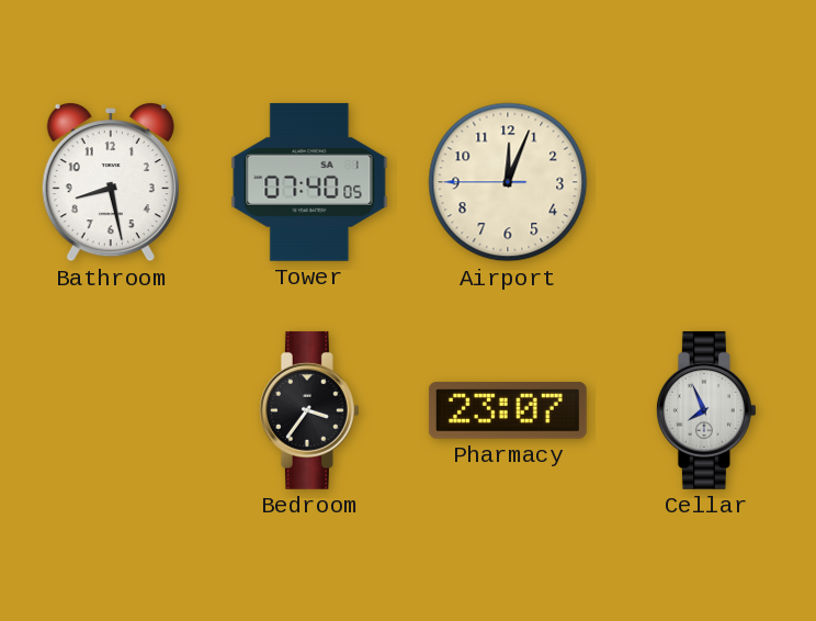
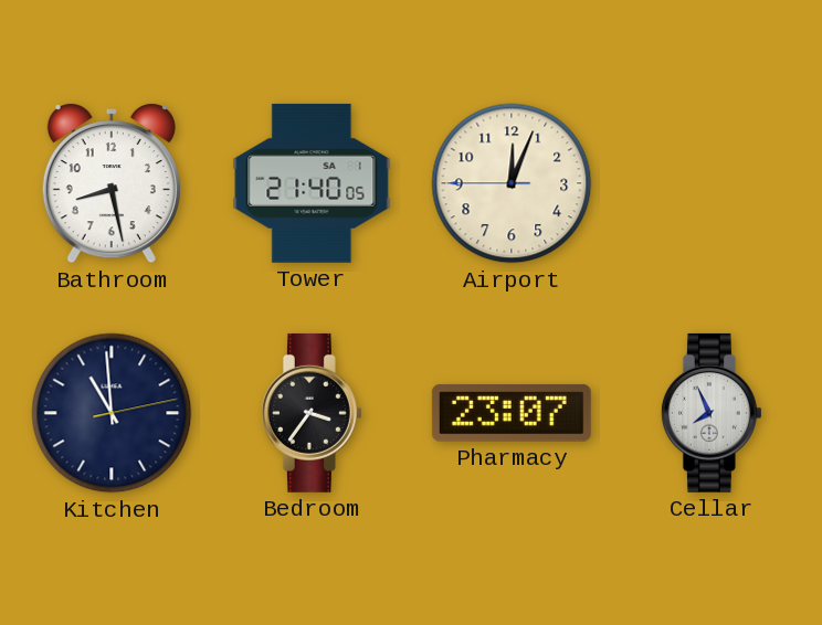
Tower: 07:40 -> 21:40
Kitchen: none -> 10:59
